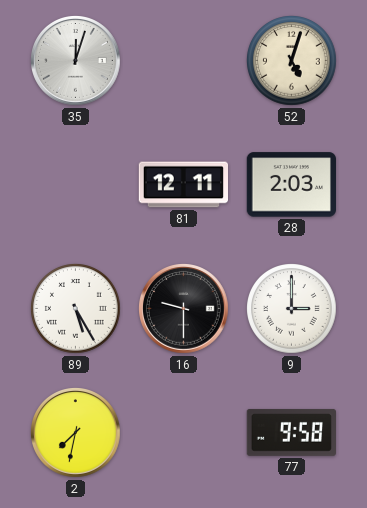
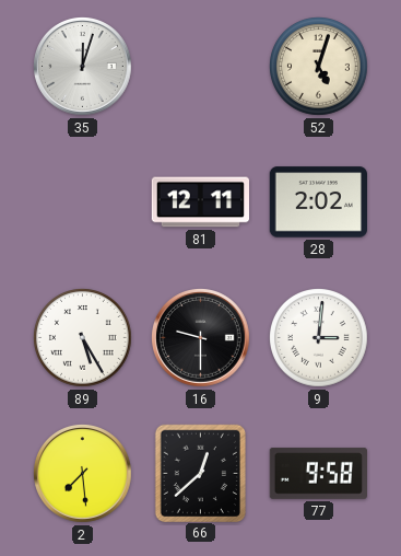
28: 2:03 -> 2:02
9: 3:00 -> 3:01
2: 7:32 -> 7:29
66: none -> 12:38
